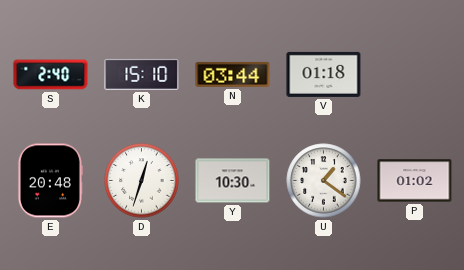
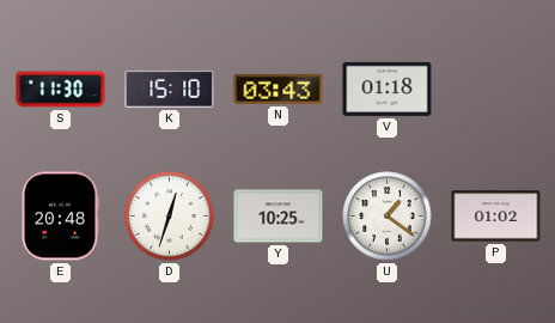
S: 2:40 -> 11:30
N: 03:44 -> 03:43
Y: 10:30 -> 10:25
